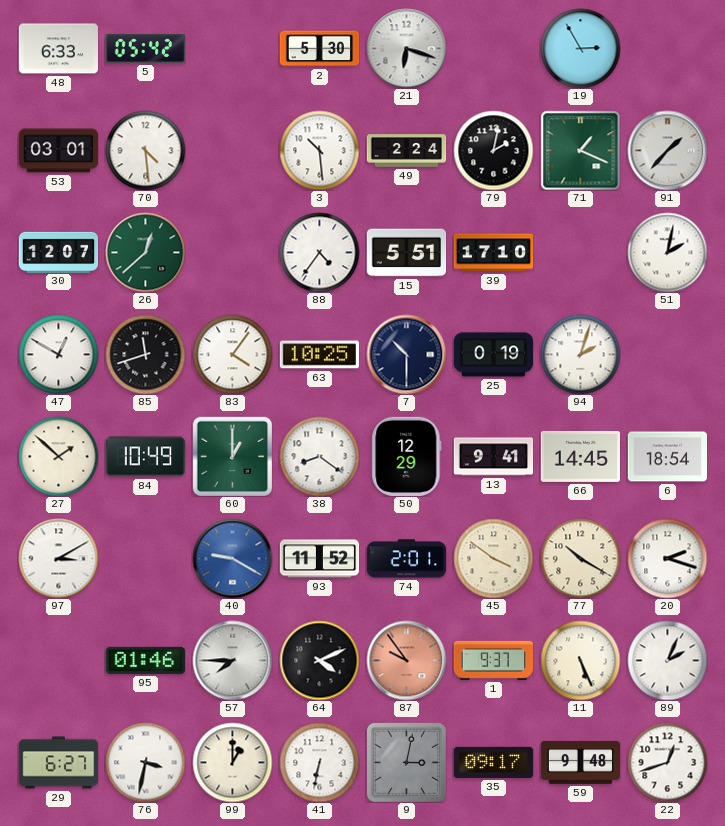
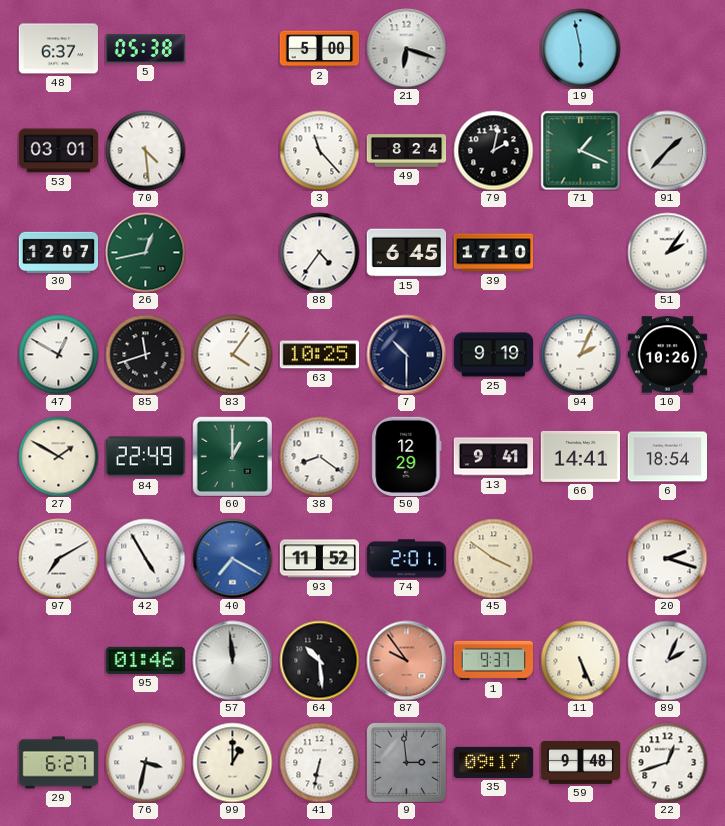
48: 6:33 -> 6:37
5: 05:42 -> 05:38
2: 5:30 -> 5:00
19: 2:55 -> 5:58
3: 10:29 -> 11:23
49: 2:24 -> 8:24
26: 12:38 -> 12:43
15: 5:51 -> 6:45
51: 2:02 -> 2:06
25: 0:19 -> 9:19
94: 2:03 -> 2:04
10: none -> 10:26
27: 1:52 -> 1:50
84: 10:49 -> 22:49
66: 14:45 -> 14:41
97: 3:10 -> 7:10
42: none -> 4:55
40: 9:20 -> 7:20
77: 10:20 -> none
57: 7:45 -> 11:59
64: 4:11 -> 10:29
9: 3:02 -> 2:59
